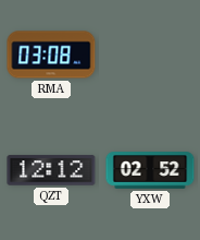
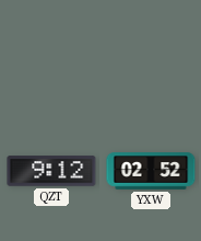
RMA: 03:08 -> none
QZT: 12:12 -> 9:12
